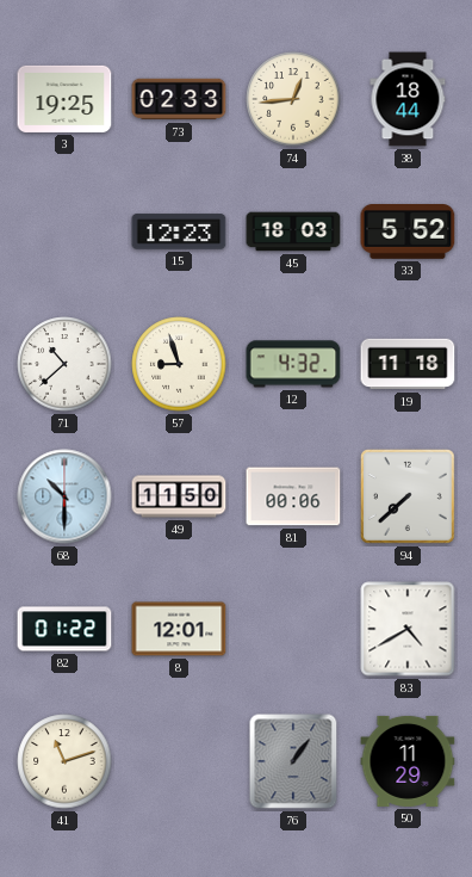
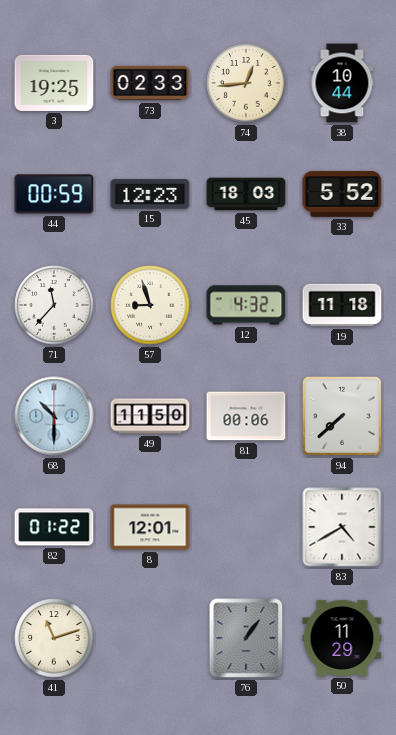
38: 18:44 -> 10:44
44: none -> 00:59
71: 10:38 -> 11:37
